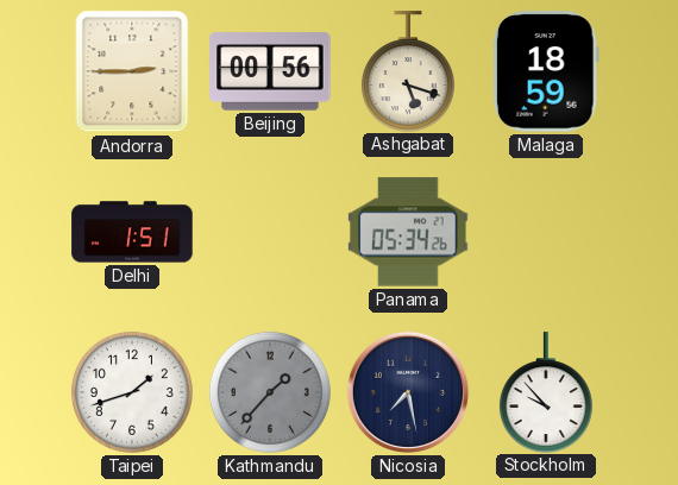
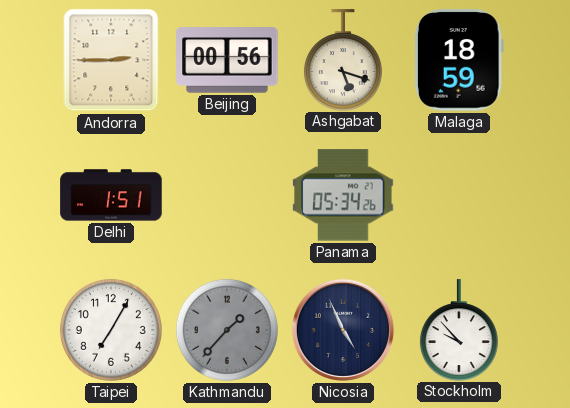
Taipei: 1:42 -> 7:05
Nicosia: 7:28 -> 4:56
